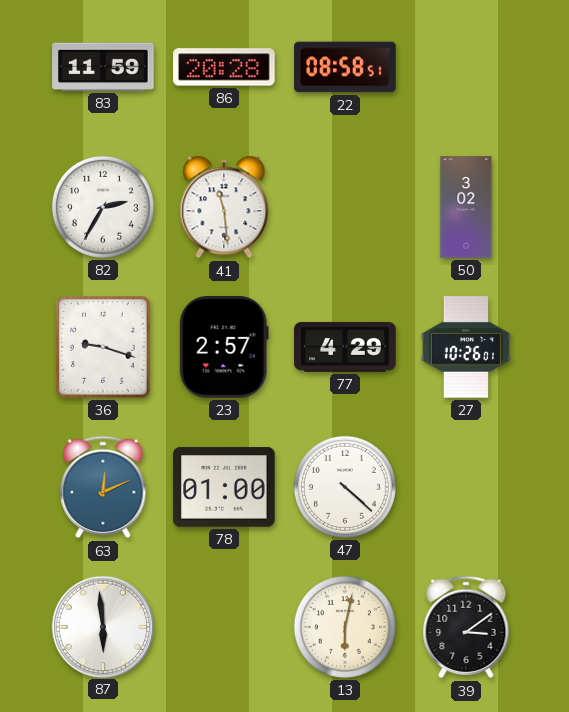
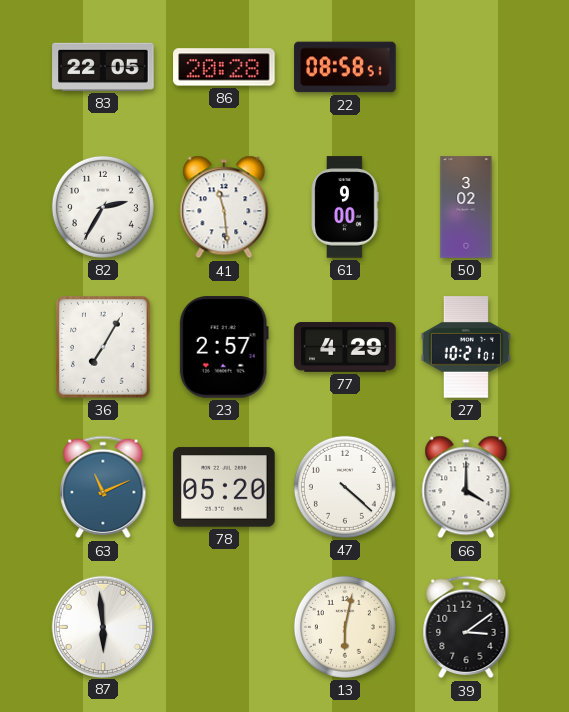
83: 11:59 -> 22:05
61: none -> 9:00
36: 9:18 -> 7:05
27: 10:26 -> 10:21
63: 12:11 -> 11:11
78: 01:00 -> 05:20
66: none -> 4:00
